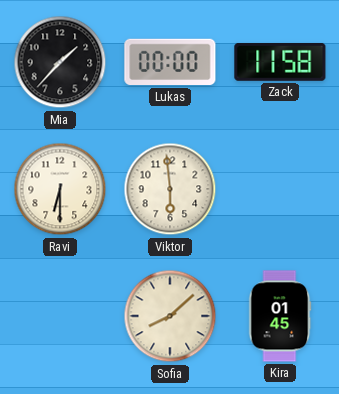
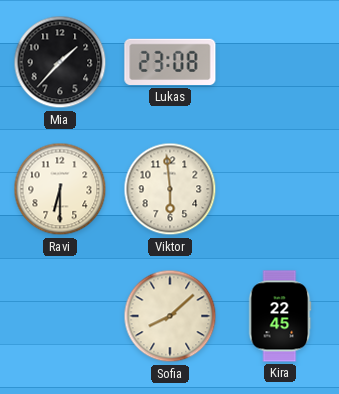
Lukas: 00:00 -> 23:08
Zack: 11:58 -> none
Kira: 01:45 -> 22:45
